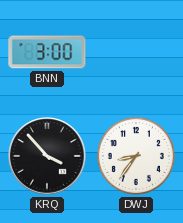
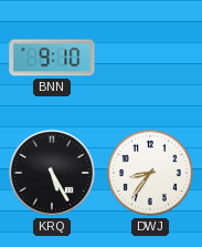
BNN: 3:00 -> 9:10
KRQ: 3:53 -> 5:25
